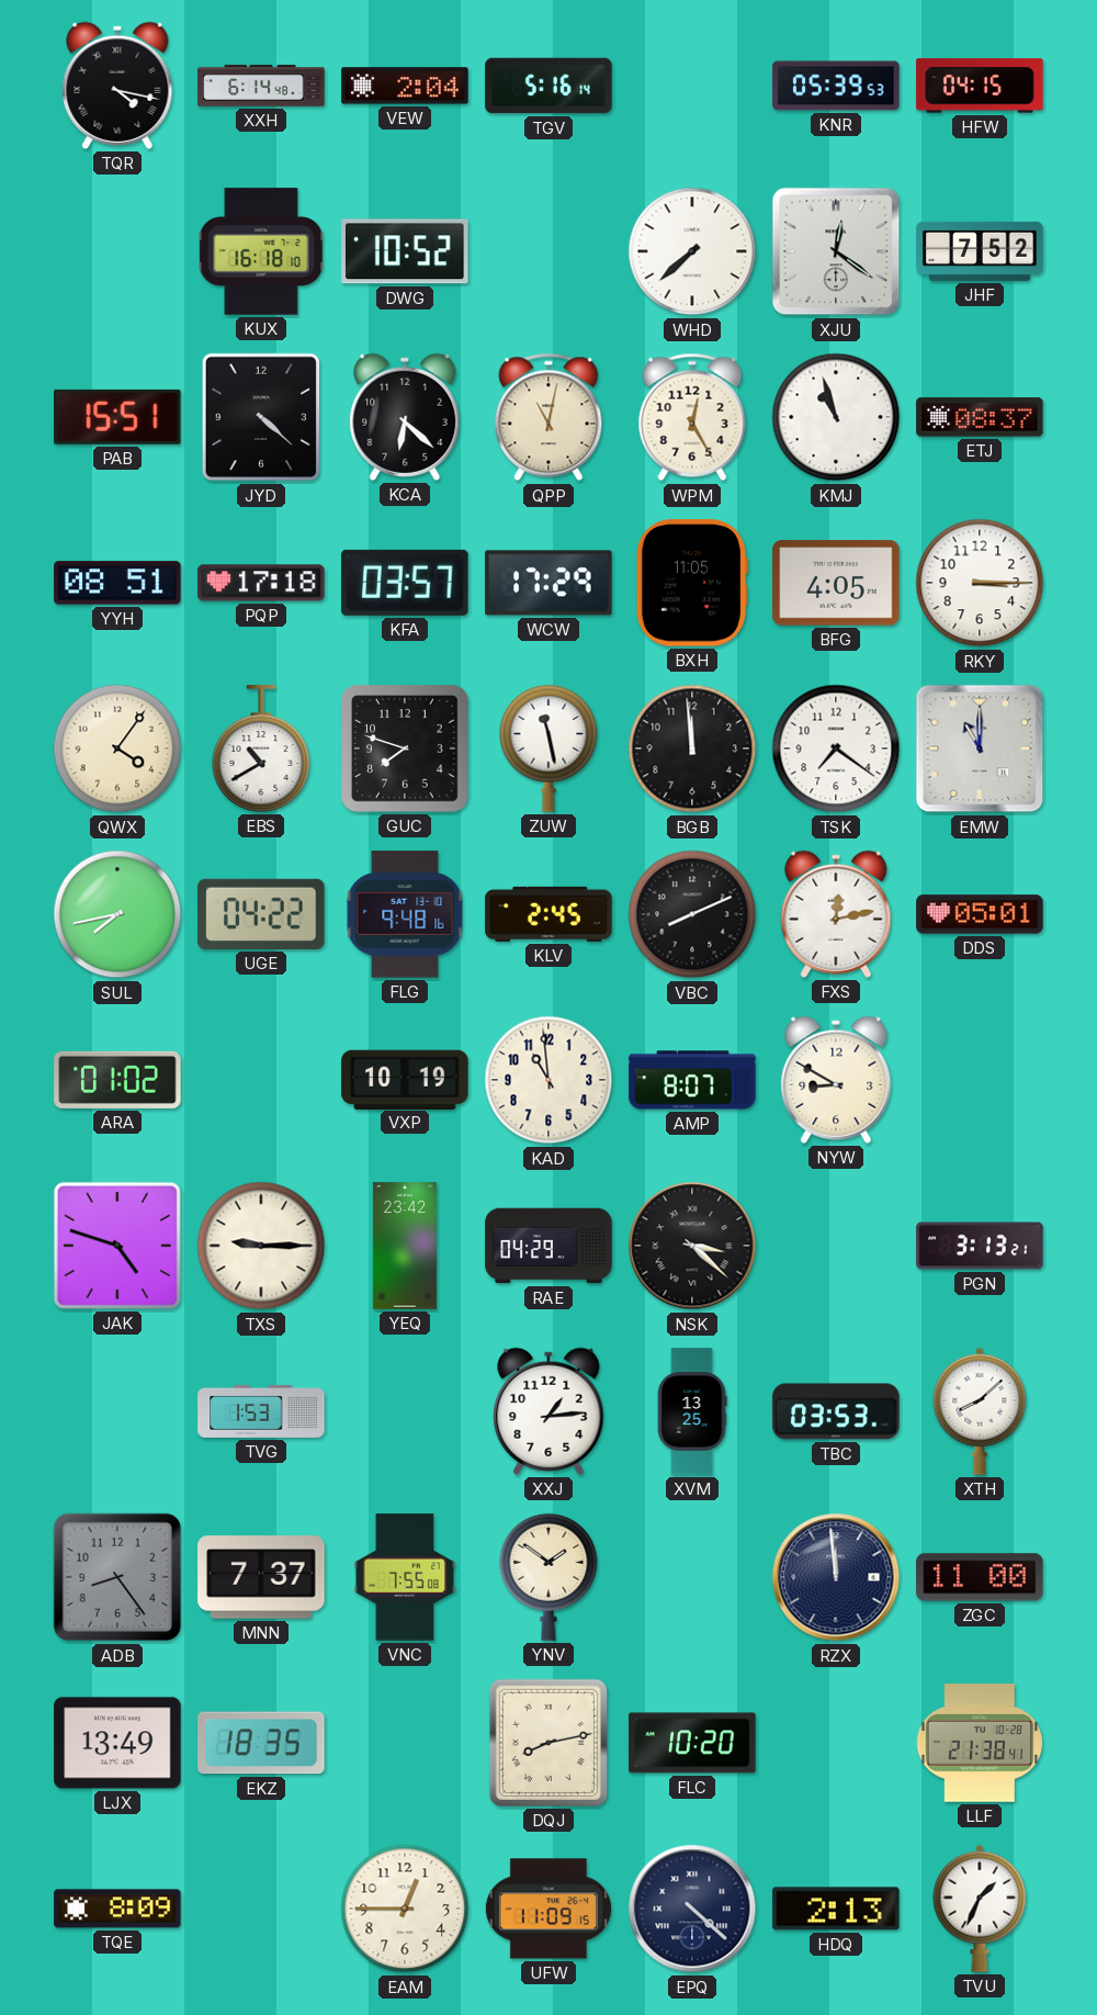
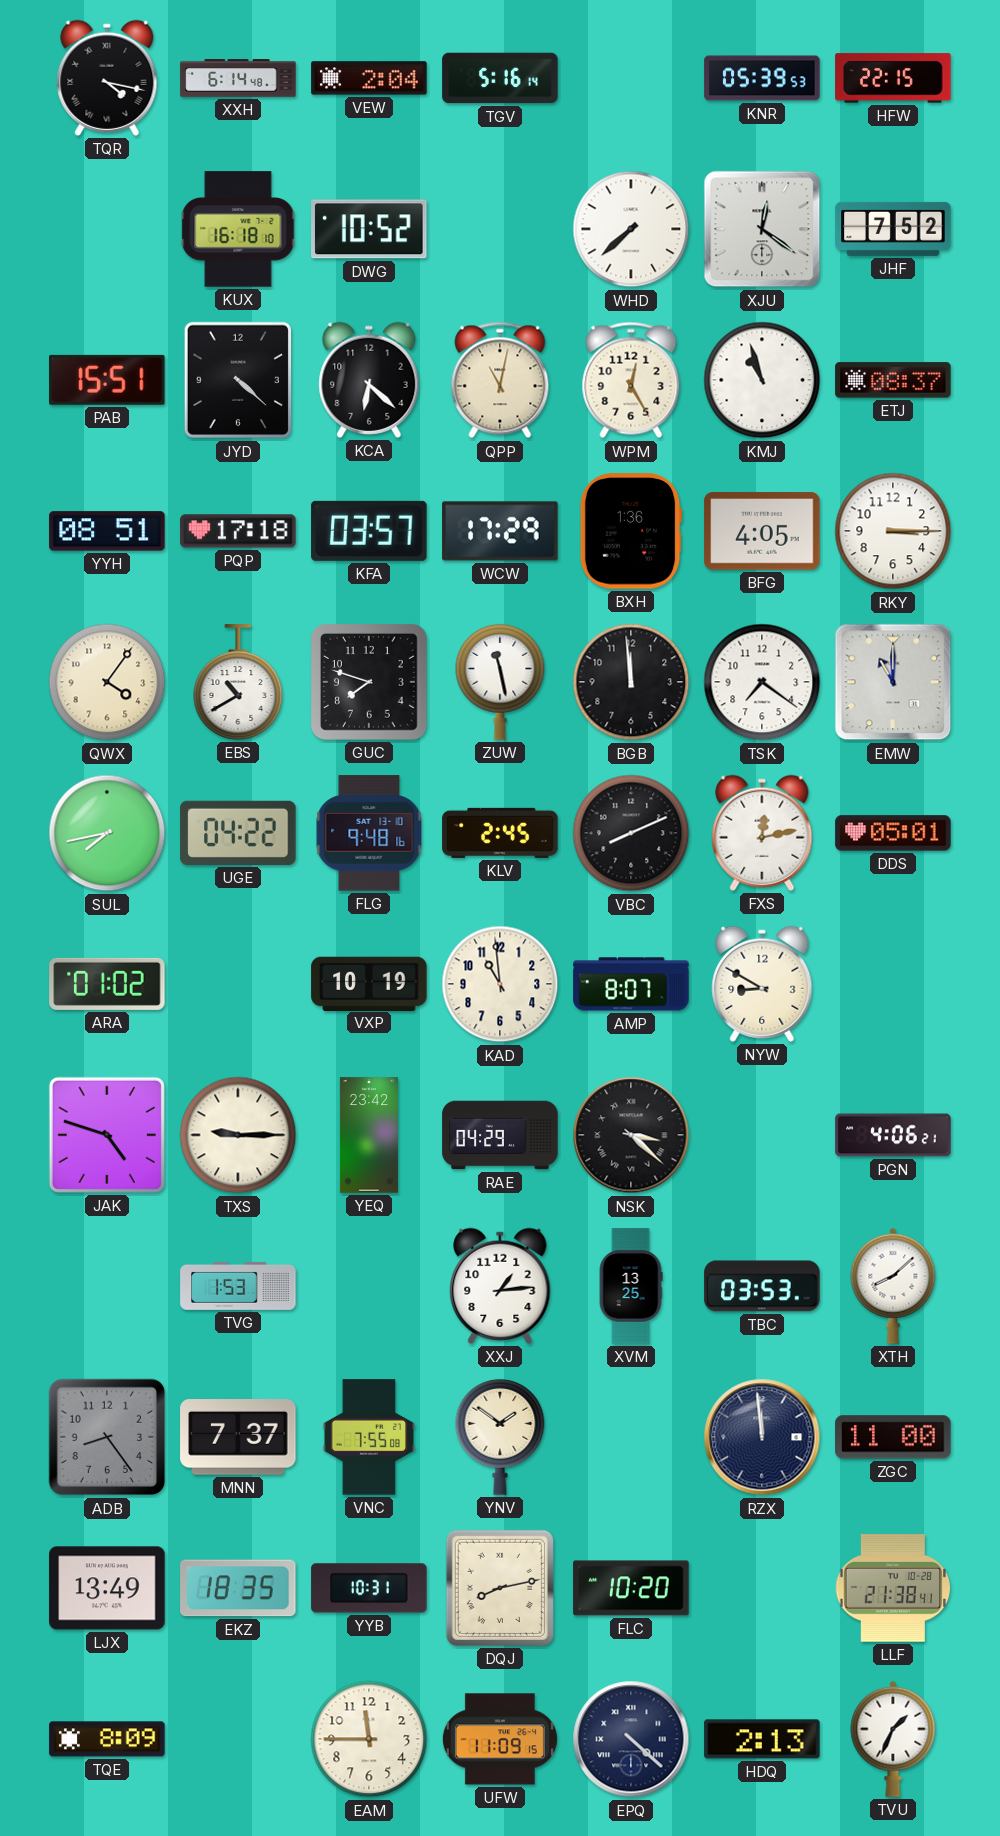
HFW: 04:15 -> 22:15
BXH: 11:05 -> 1:36
PGN: 3:13 -> 4:06
YYB: none -> 10:31
EAM: 12:45 -> 11:45
